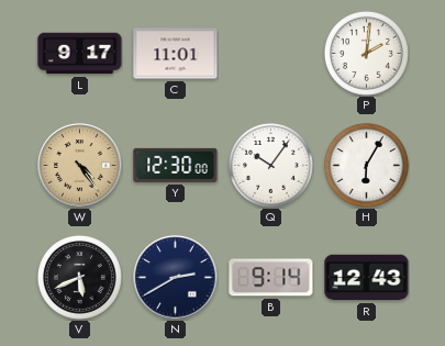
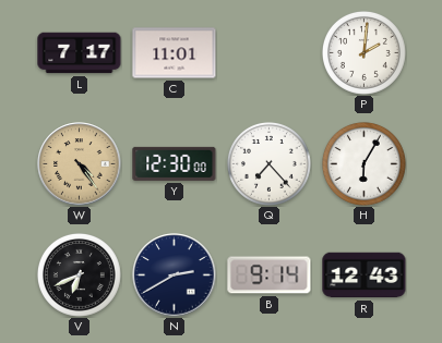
L: 9:17 -> 7:17
Q: 10:06 -> 7:23
V: 5:41 -> 6:41
